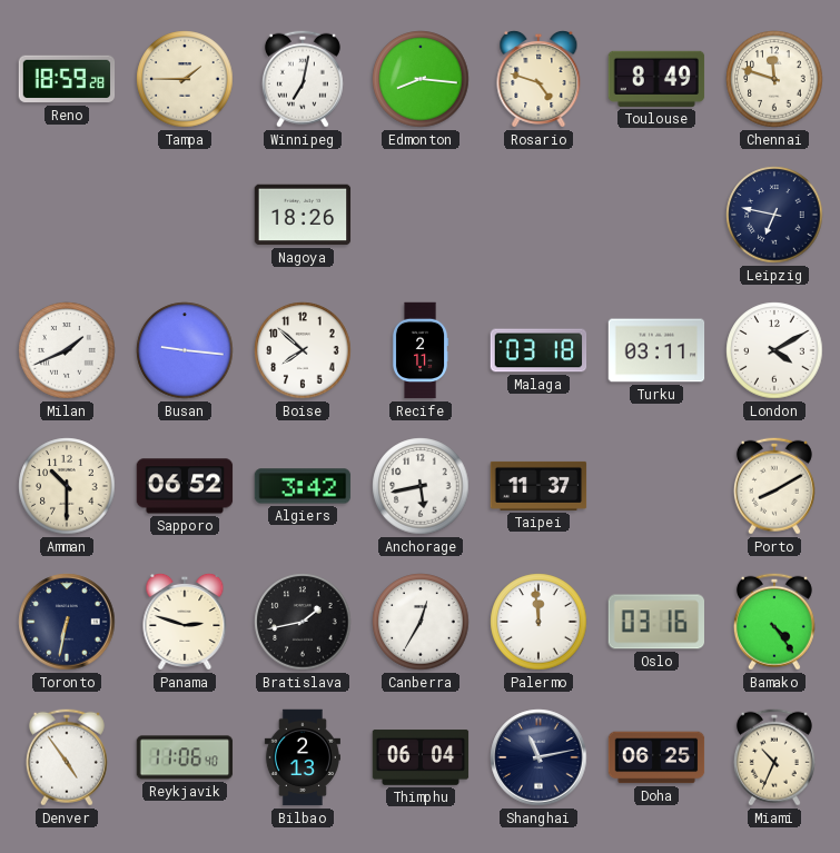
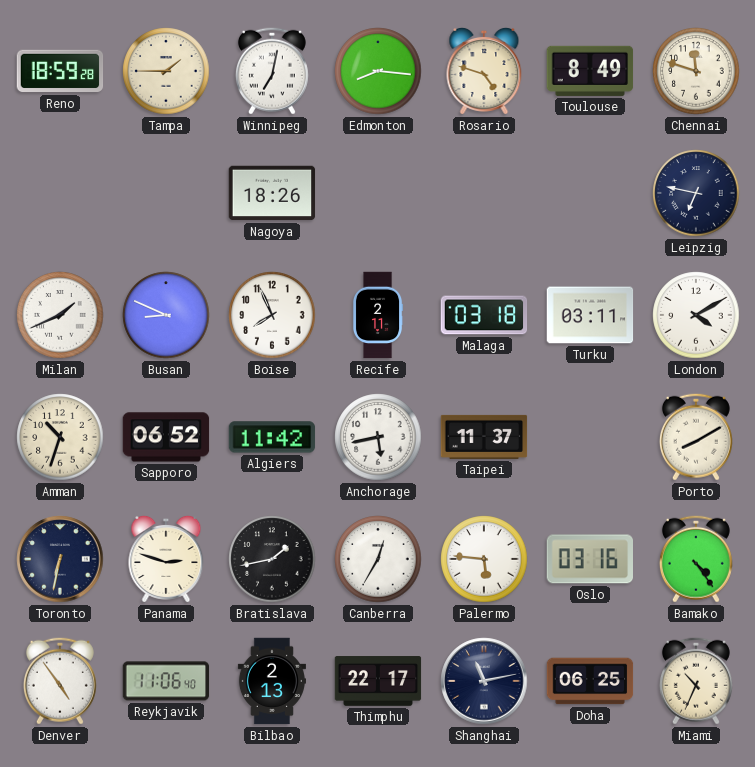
Busan: 9:16 -> 8:49
Boise: 7:52 -> 7:56
Amman: 10:30 -> 10:33
Algiers: 3:42 -> 11:42
Palermo: 11:59 -> 5:46
Thimphu: 06:04 -> 22:17
